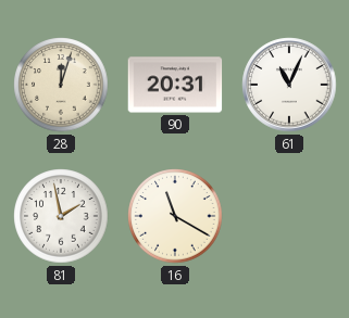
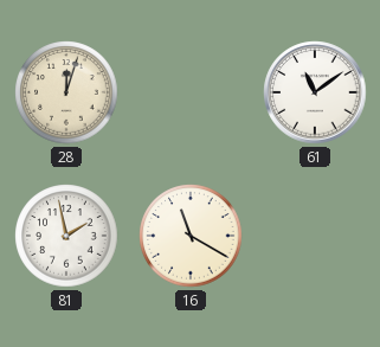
90: 20:31 -> none
61: 11:04 -> 11:09
